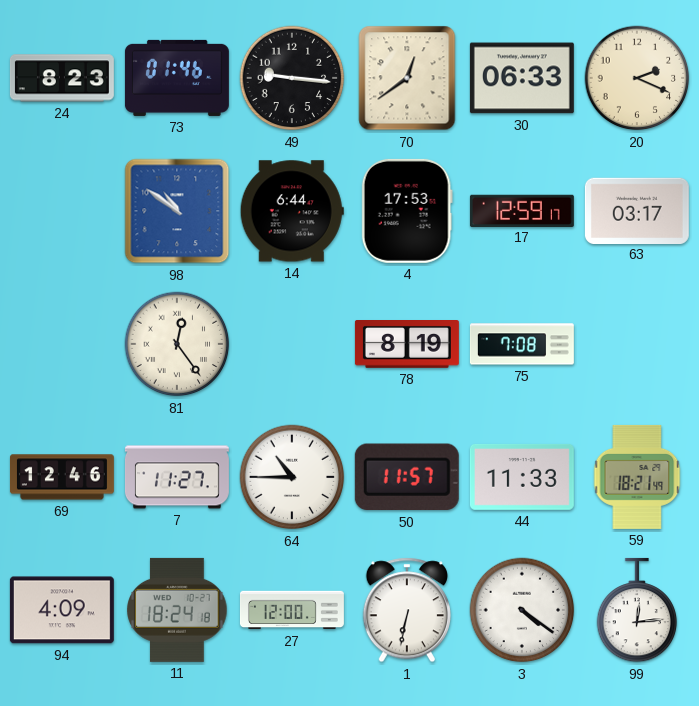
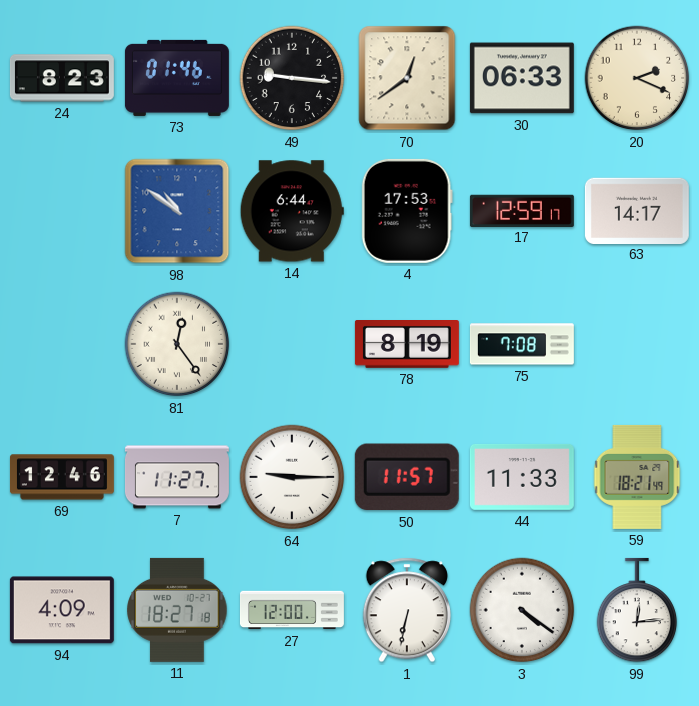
63: 03:17 -> 14:17
64: 10:45 -> 9:15
11: 18:24 -> 18:27
